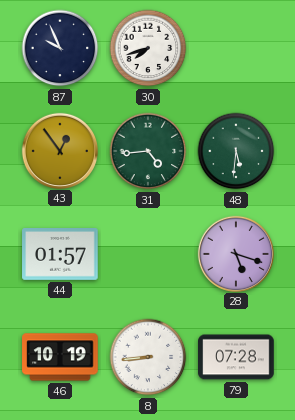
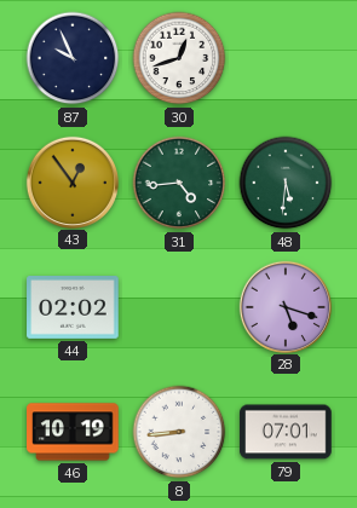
30: 7:42 -> 12:42
44: 01:57 -> 02:02
79: 07:28 -> 07:01
